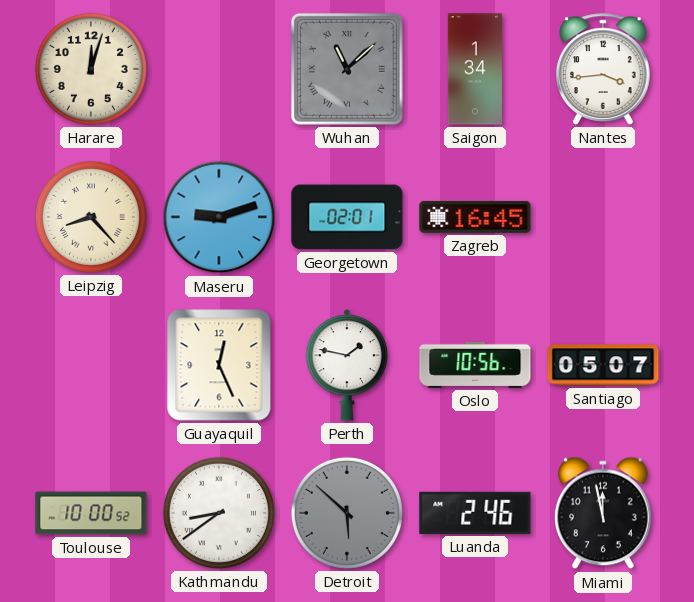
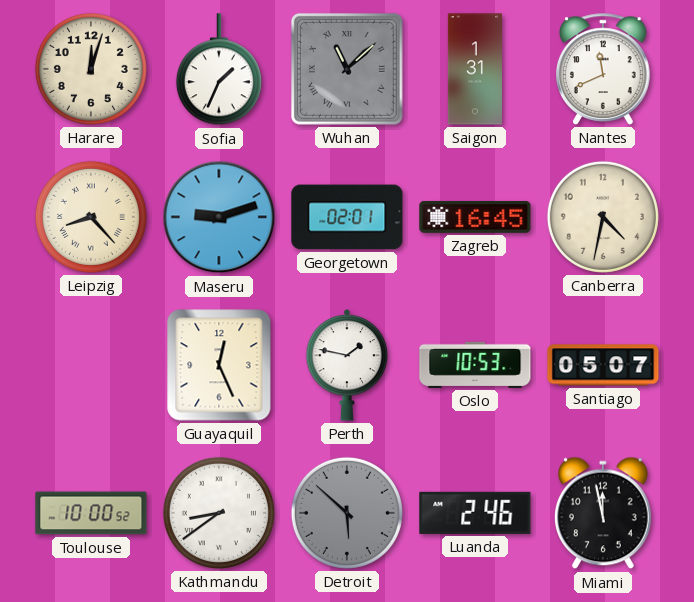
Sofia: none -> 1:34
Saigon: 1:34 -> 1:31
Nantes: 3:44 -> 11:41
Canberra: none -> 4:32
Oslo: 10:56 -> 10:53
